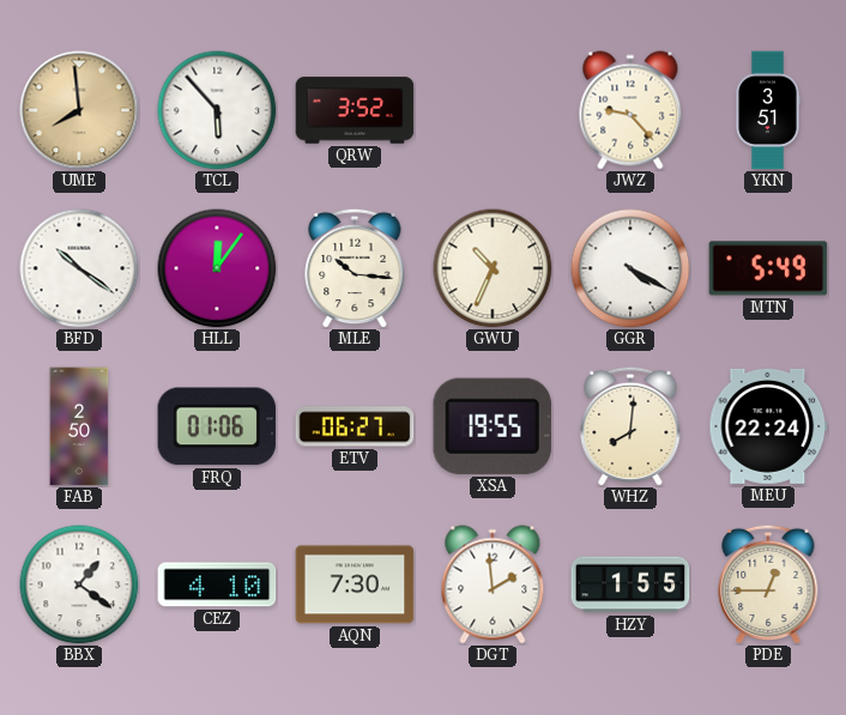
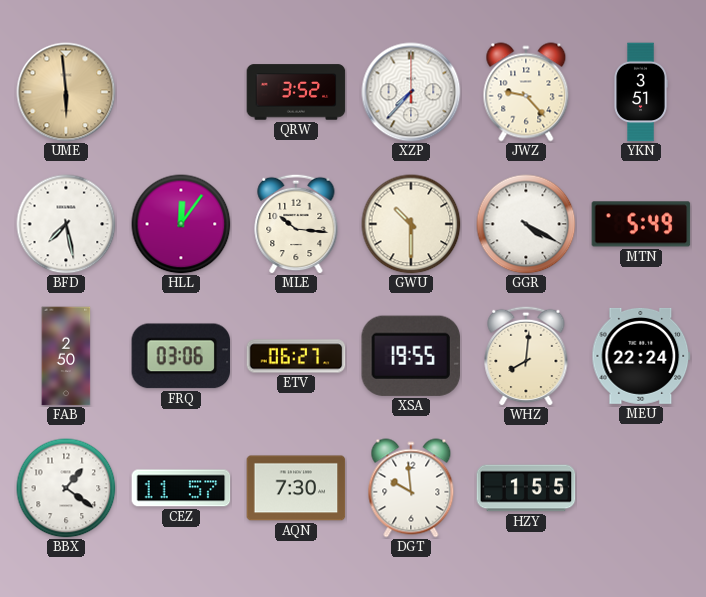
UME: 7:59 -> 5:59
TCL: 5:53 -> none
XZP: none -> 7:37
BFD: 10:21 -> 7:28
GWU: 10:34 -> 10:30
FRQ: 01:06 -> 03:06
CEZ: 4:10 -> 11:57
DGT: 1:59 -> 9:59
PDE: 12:45 -> none
